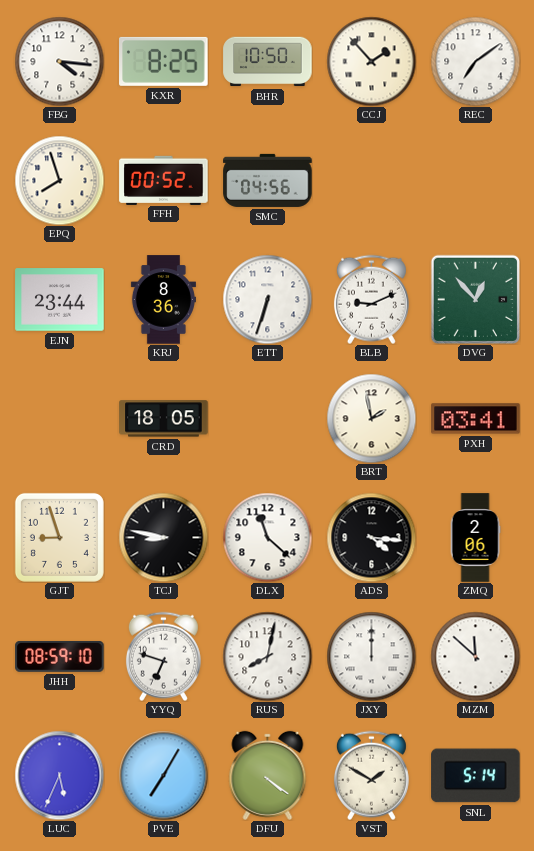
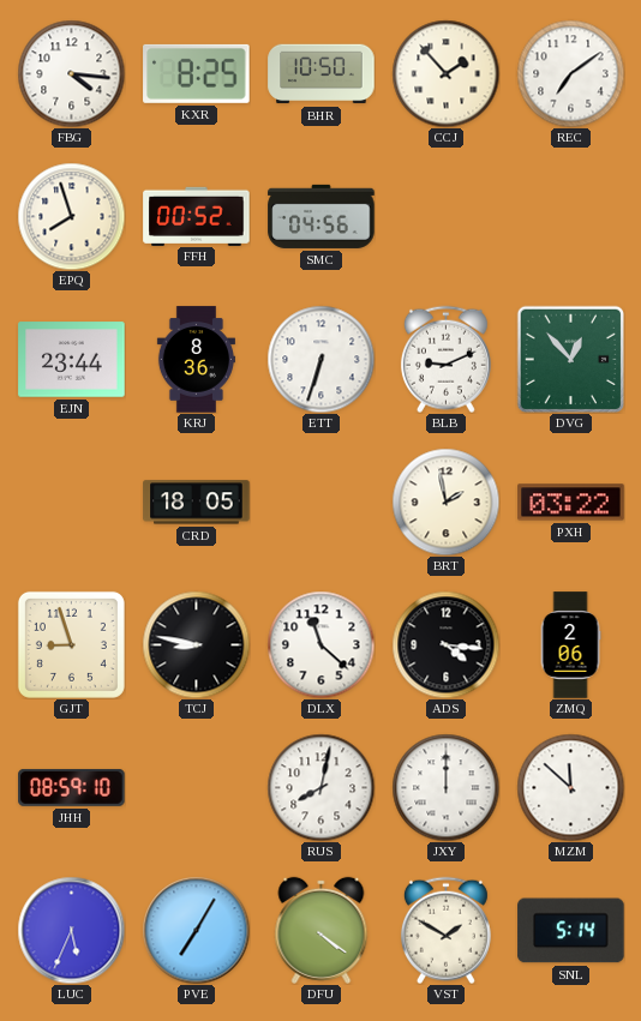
PXH: 03:41 -> 03:22
YYQ: 6:48 -> none
